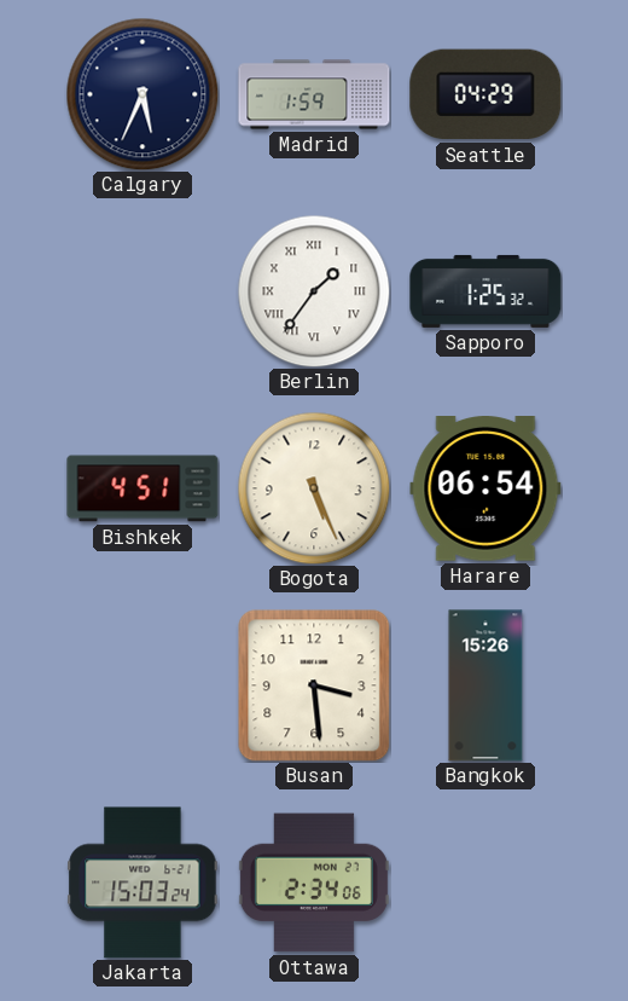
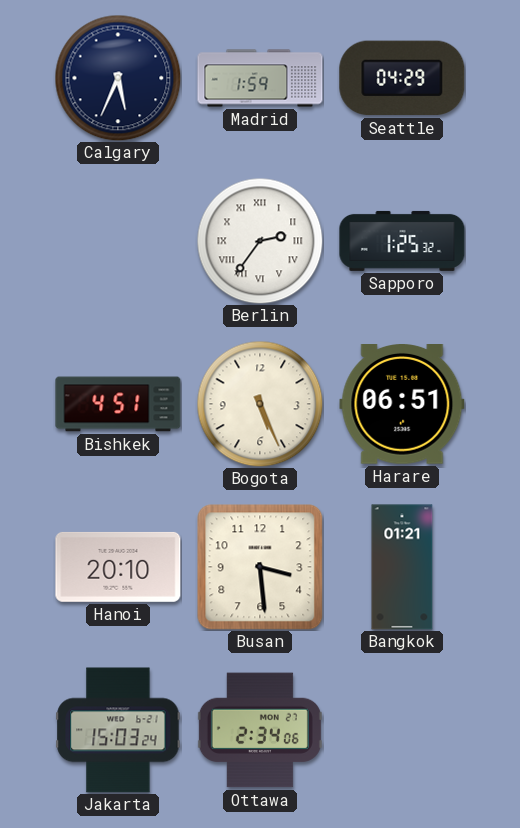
Berlin: 1:36 -> 2:36
Harare: 06:54 -> 06:51
Hanoi: none -> 20:10
Bangkok: 15:26 -> 01:21
